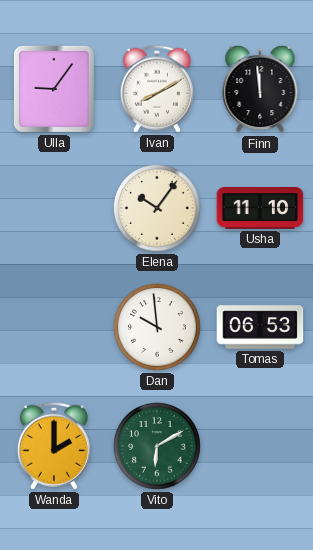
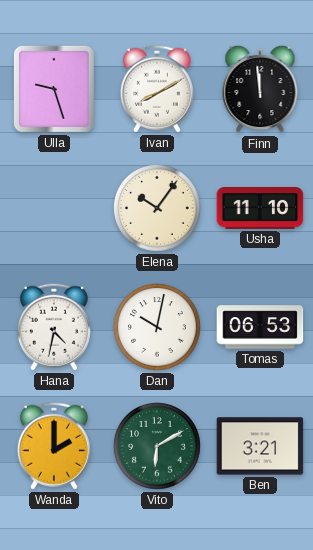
Ulla: 9:06 -> 9:27
Hana: none -> 4:32
Dan: 9:59 -> 10:02
Ben: none -> 3:21
